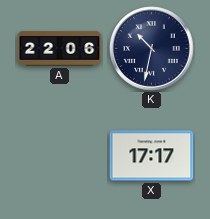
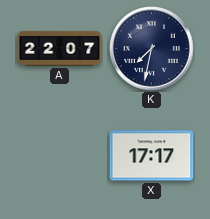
A: 22:06 -> 22:07
K: 10:32 -> 7:32
